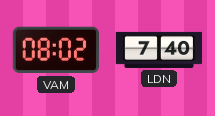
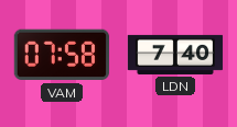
VAM: 08:02 -> 07:58
